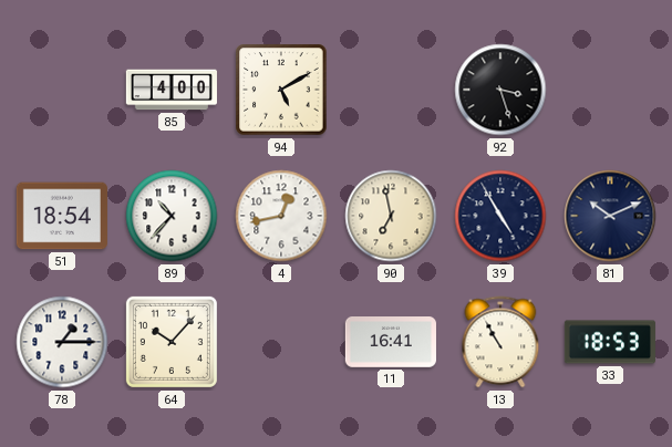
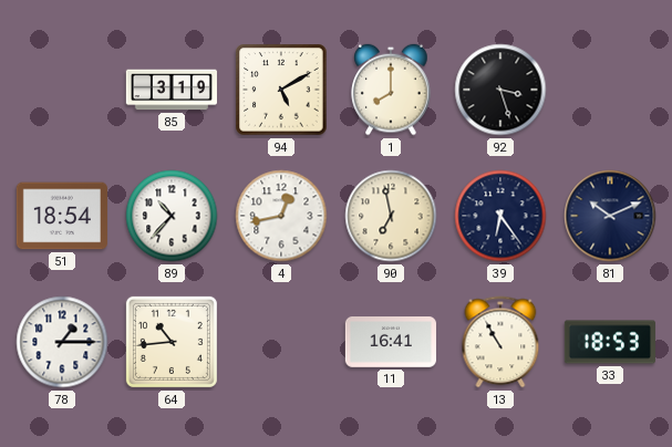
85: 4:00 -> 3:19
1: none -> 8:00
39: 4:55 -> 6:24
64: 10:07 -> 10:44
